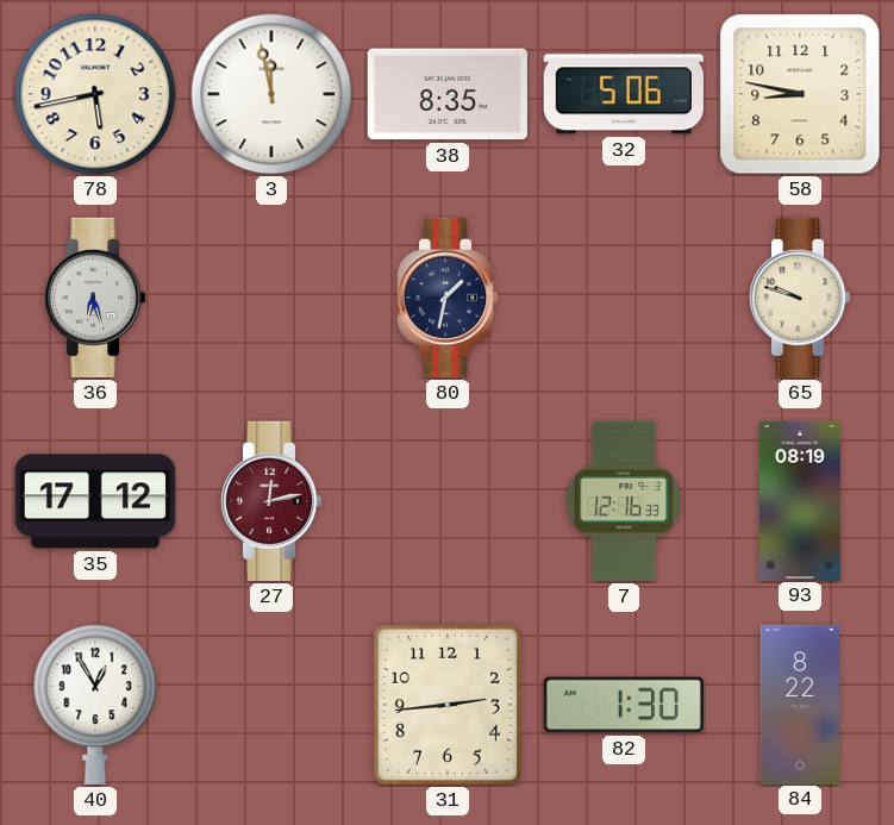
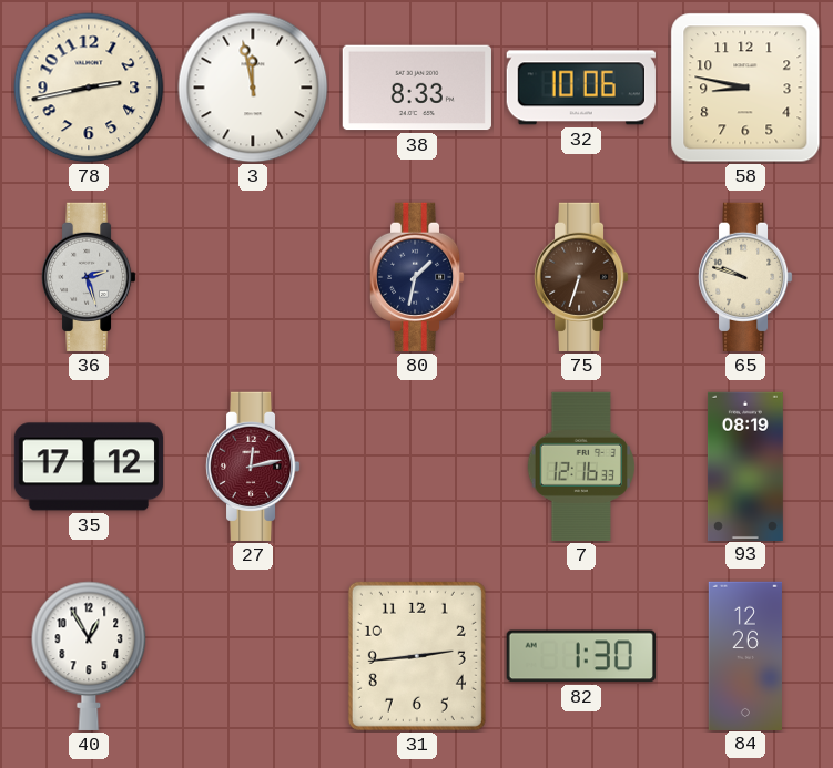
78: 5:43 -> 2:43
38: 8:35 -> 8:33
32: 5:06 -> 10:06
36: 6:27 -> 2:27
75: none -> 6:33
84: 8:22 -> 12:26
